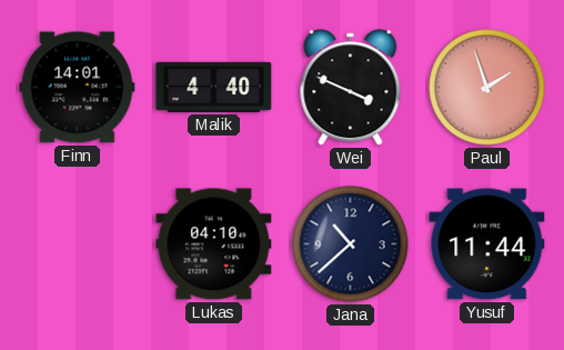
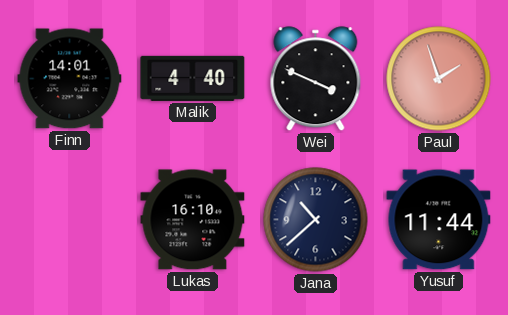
Lukas: 04:10 -> 16:10
